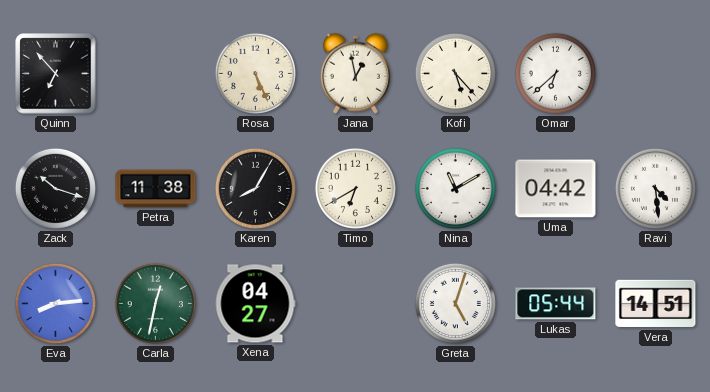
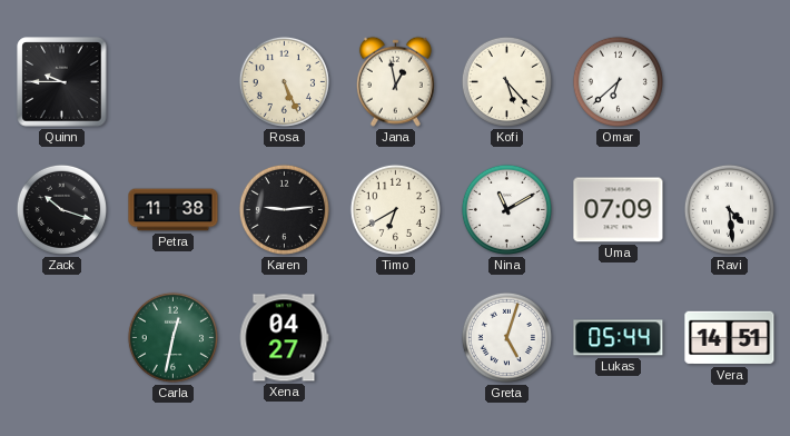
Quinn: 6:53 -> 9:45
Karen: 8:05 -> 9:14
Uma: 04:42 -> 07:09
Eva: 8:14 -> none
